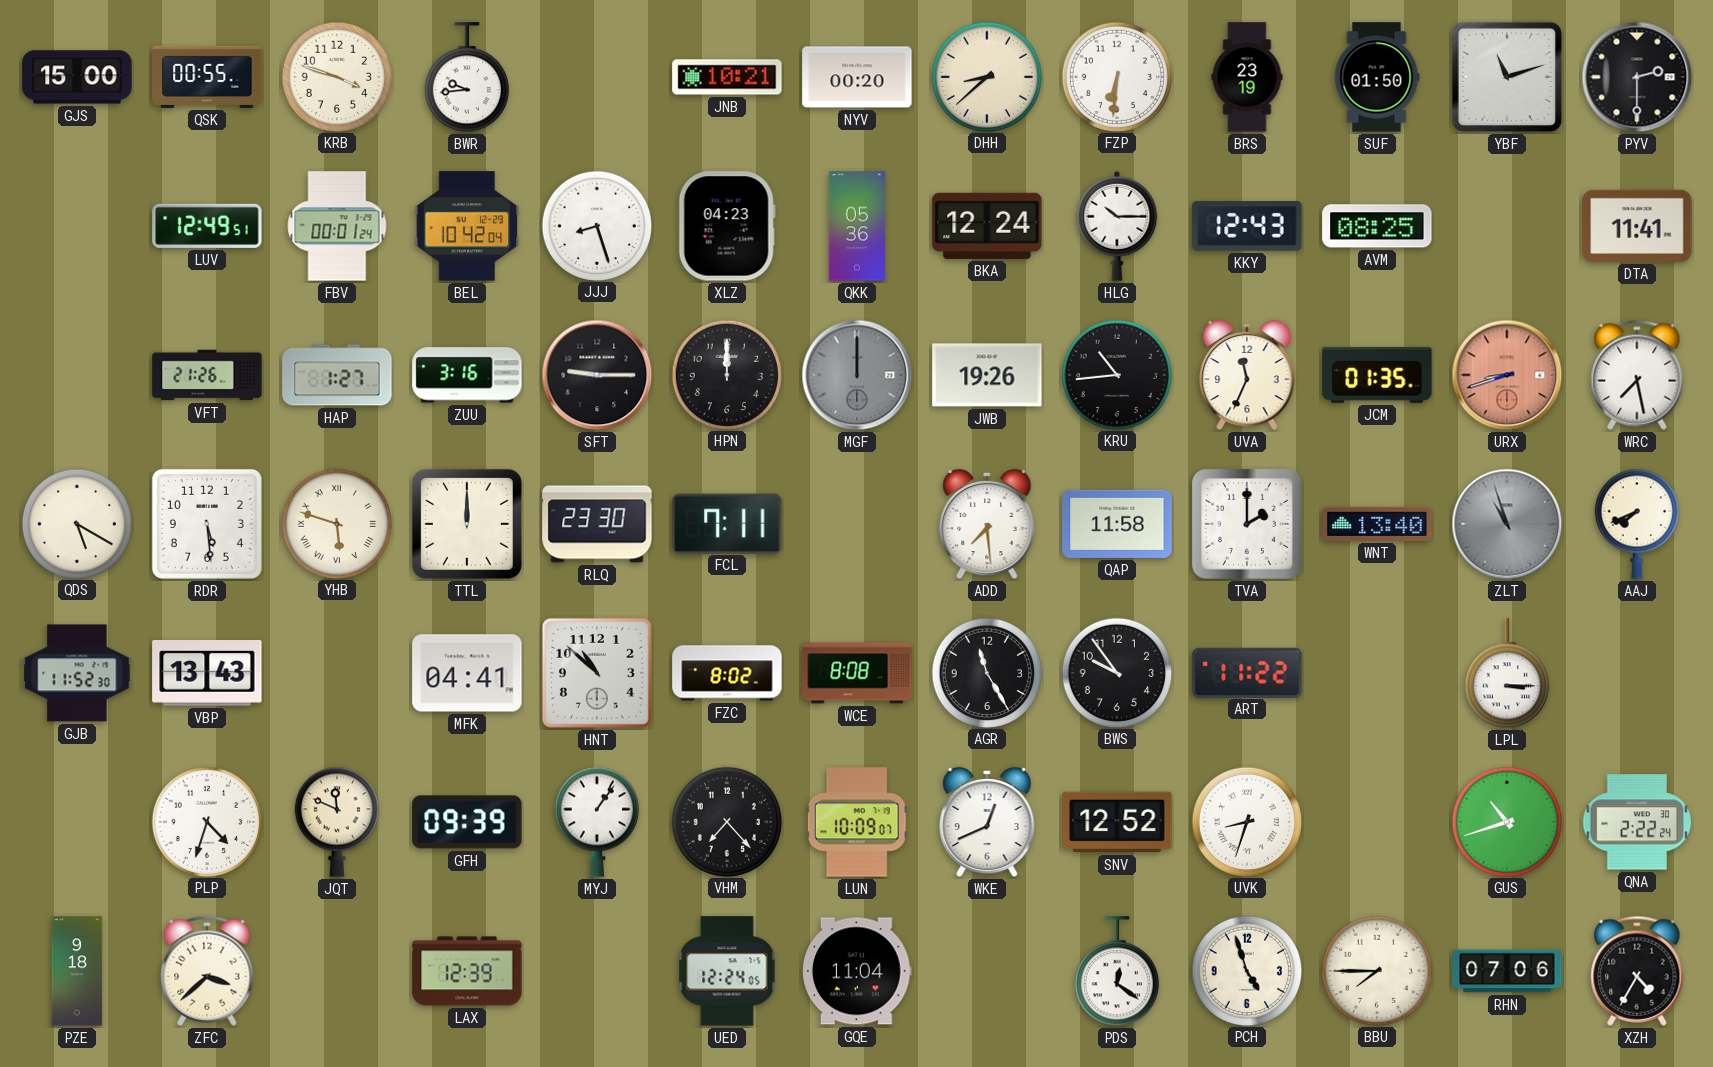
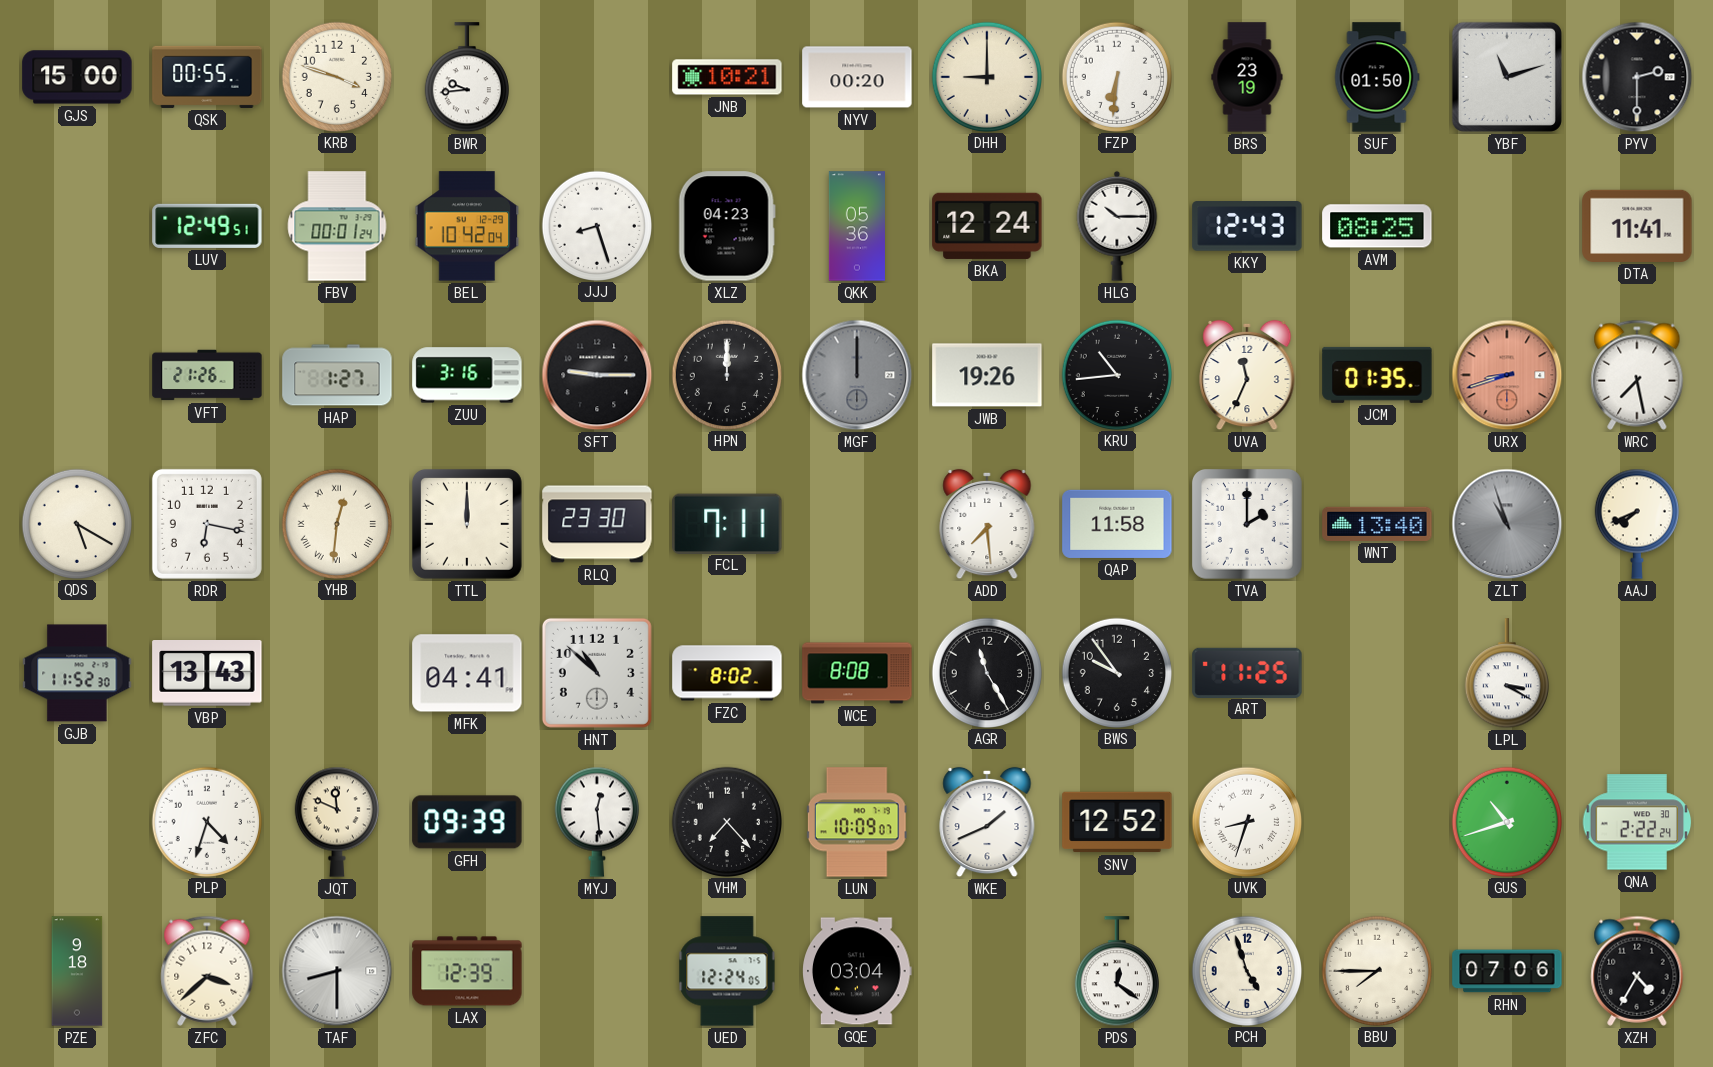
DHH: 8:38 -> 9:00
RDR: 5:29 -> 6:17
YHB: 5:48 -> 12:31
ART: 11:22 -> 11:25
LPL: 3:15 -> 3:20
MYJ: 1:06 -> 12:29
WKE: 12:41 -> 1:41
TAF: none -> 8:30
GQE: 11:04 -> 03:04
